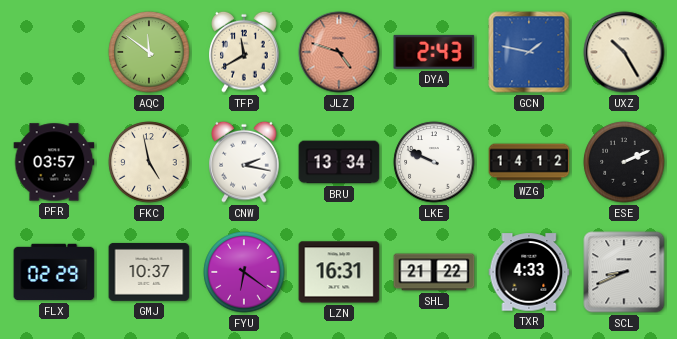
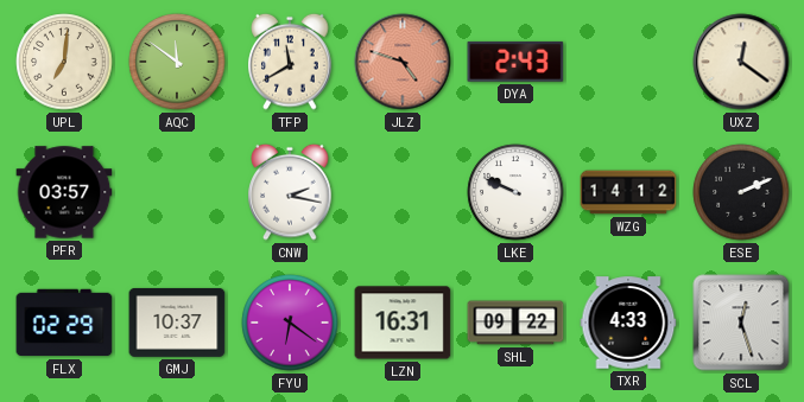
UPL: none -> 7:01
GCN: 1:47 -> none
UXZ: 10:25 -> 12:21
FKC: 4:58 -> none
BRU: 13:34 -> none
SHL: 21:22 -> 09:22
SCL: 8:41 -> 12:27
